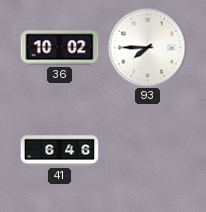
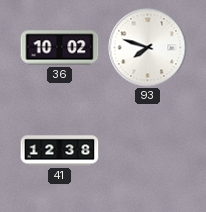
93: 7:45 -> 7:48
41: 6:46 -> 12:38
